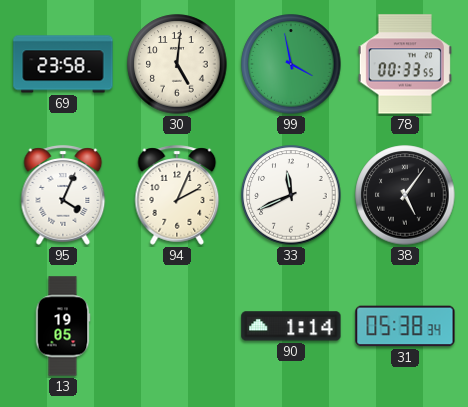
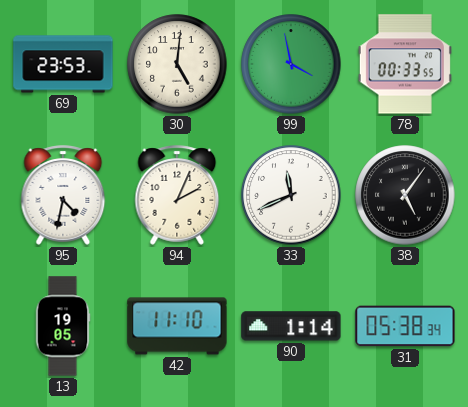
69: 23:58 -> 23:53
95: 4:04 -> 4:32
42: none -> 11:10
